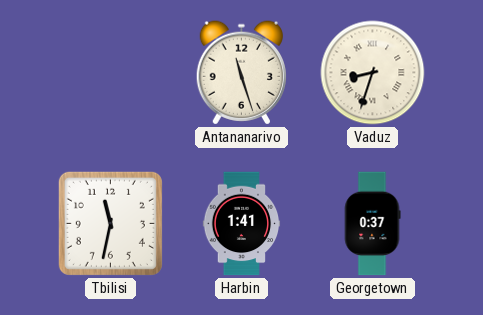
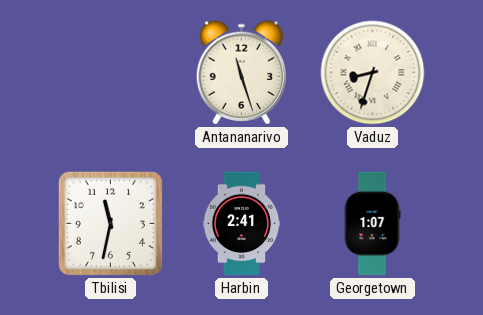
Harbin: 1:41 -> 2:41
Georgetown: 0:37 -> 1:07
